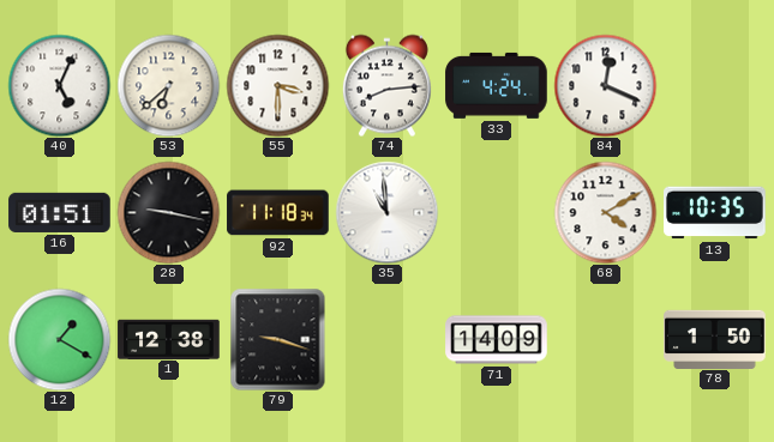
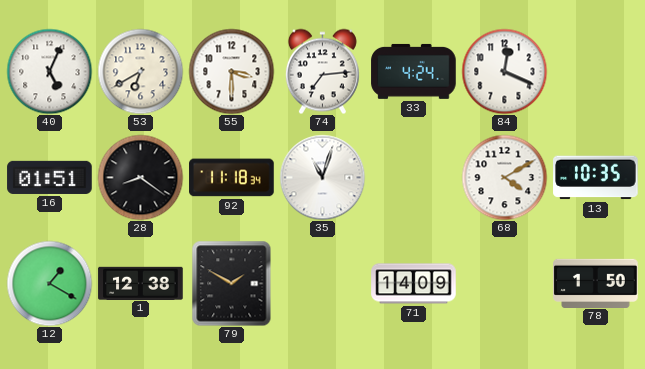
53: 6:38 -> 6:40
74: 8:14 -> 7:14
28: 9:17 -> 8:21
35: 10:59 -> 11:03
79: 9:18 -> 1:50
